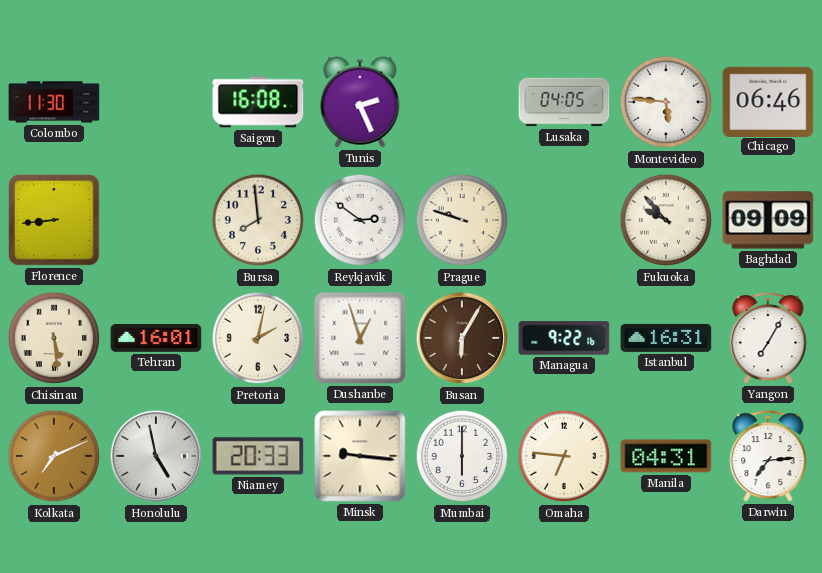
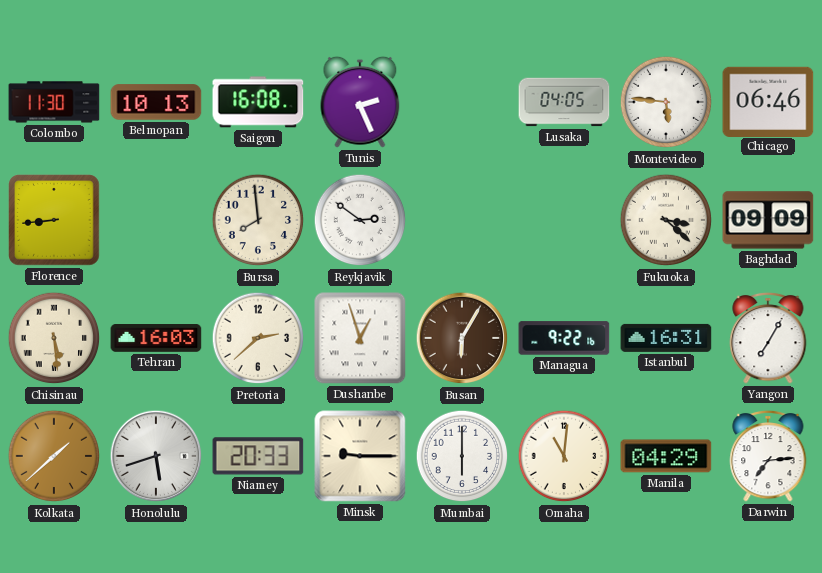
Belmopan: none -> 10:13
Prague: 9:48 -> none
Fukuoka: 9:53 -> 3:22
Tehran: 16:01 -> 16:03
Pretoria: 2:02 -> 2:38
Kolkata: 7:11 -> 1:38
Honolulu: 4:58 -> 5:42
Minsk: 9:16 -> 9:15
Omaha: 6:46 -> 11:01
Manila: 04:31 -> 04:29
